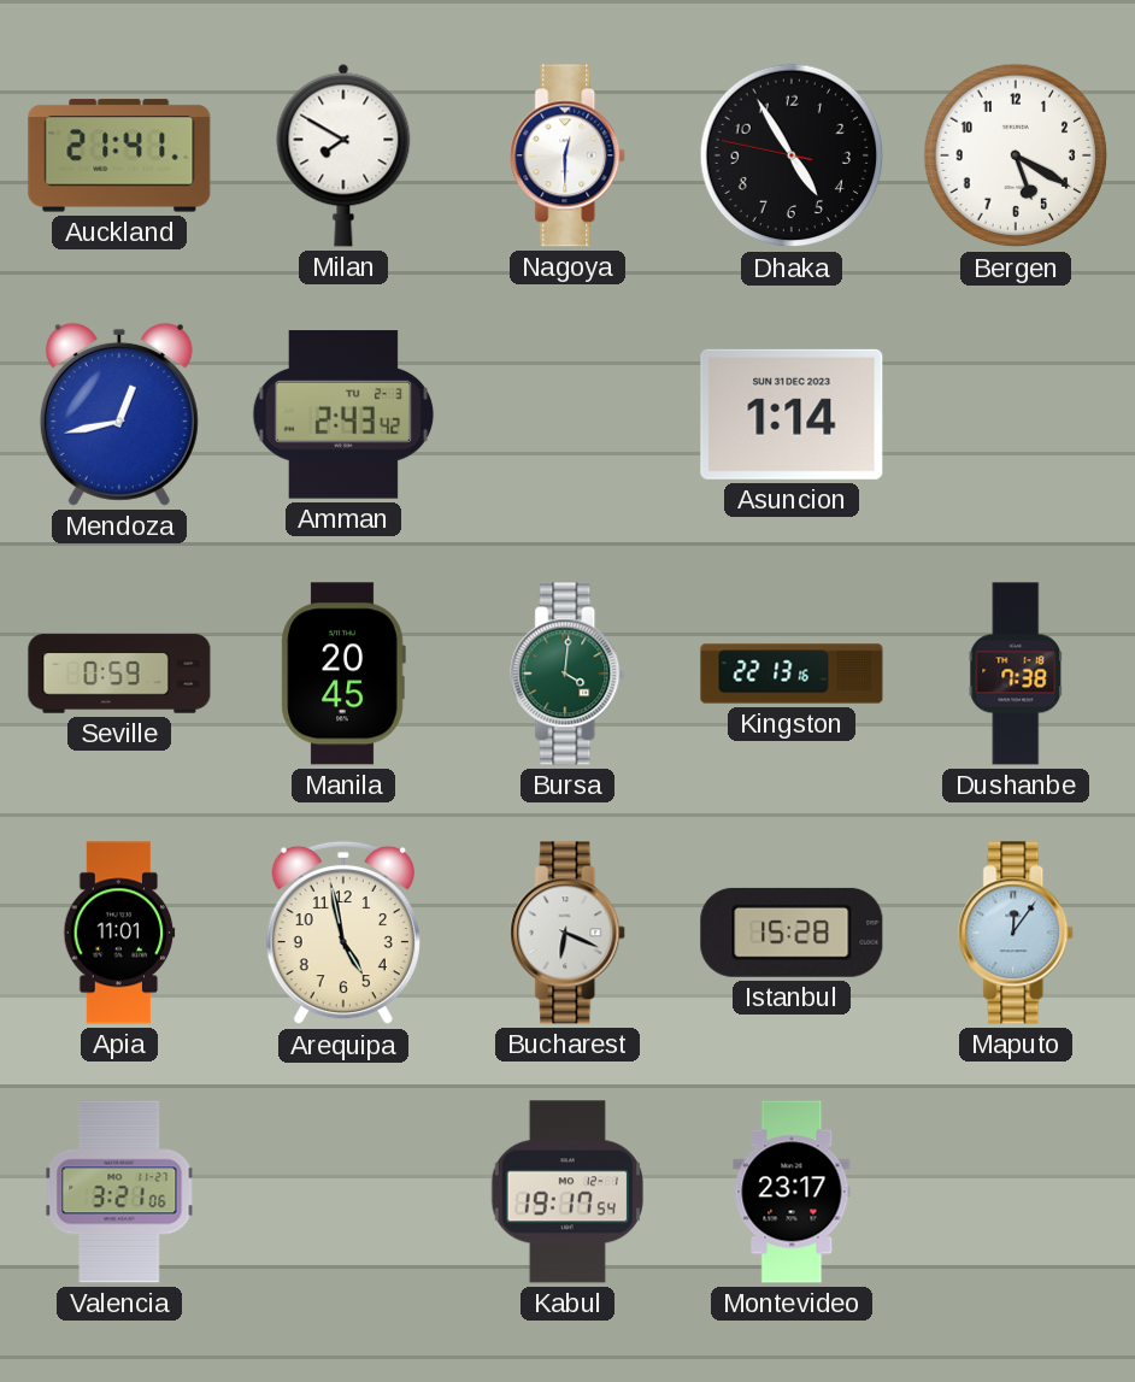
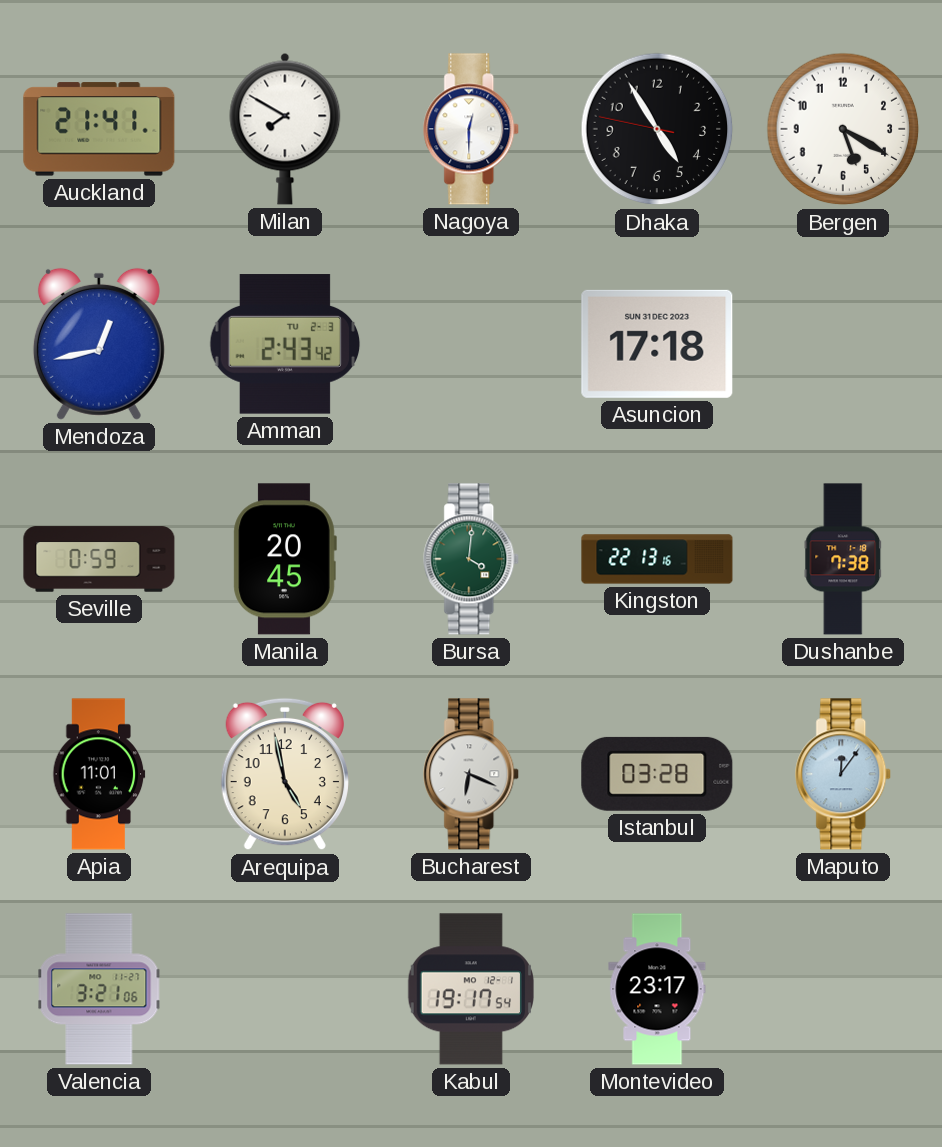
Asuncion: 1:14 -> 17:18
Istanbul: 15:28 -> 03:28
